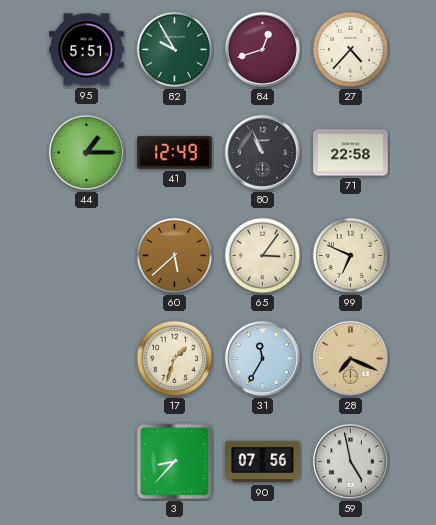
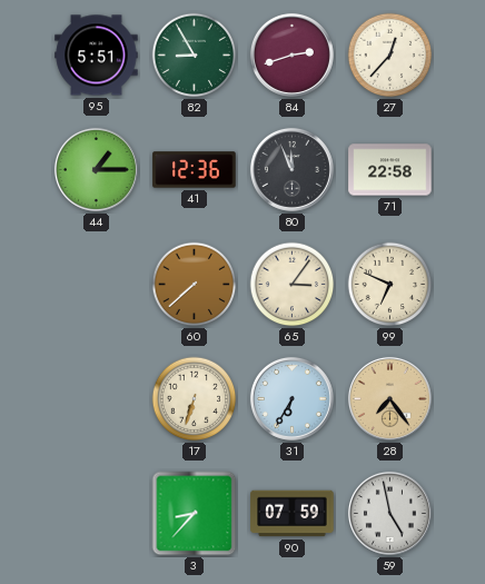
82: 9:55 -> 8:55
84: 12:42 -> 2:42
27: 4:37 -> 12:37
41: 12:49 -> 12:36
80: 10:56 -> 11:56
60: 5:38 -> 7:38
17: 1:33 -> 6:33
31: 11:35 -> 6:35
28: 7:19 -> 7:24
90: 07:56 -> 07:59
